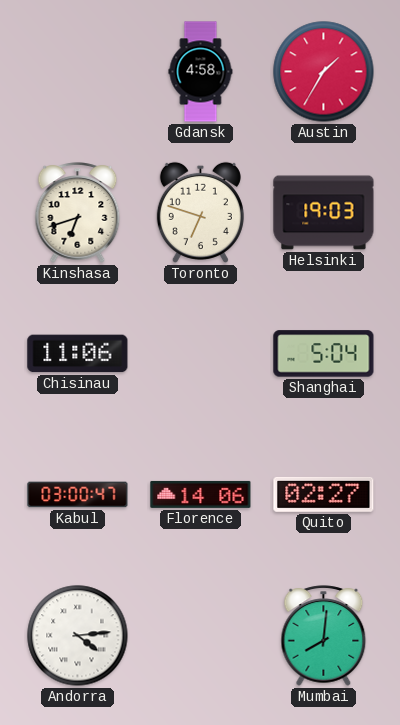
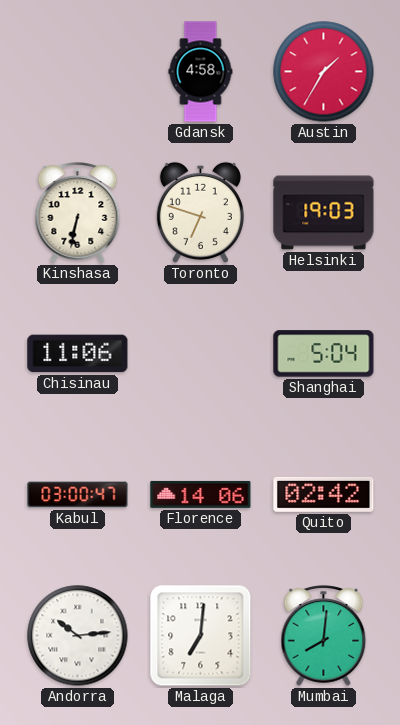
Kinshasa: 6:42 -> 6:32
Quito: 02:27 -> 02:42
Andorra: 4:14 -> 10:14
Malaga: none -> 7:01
